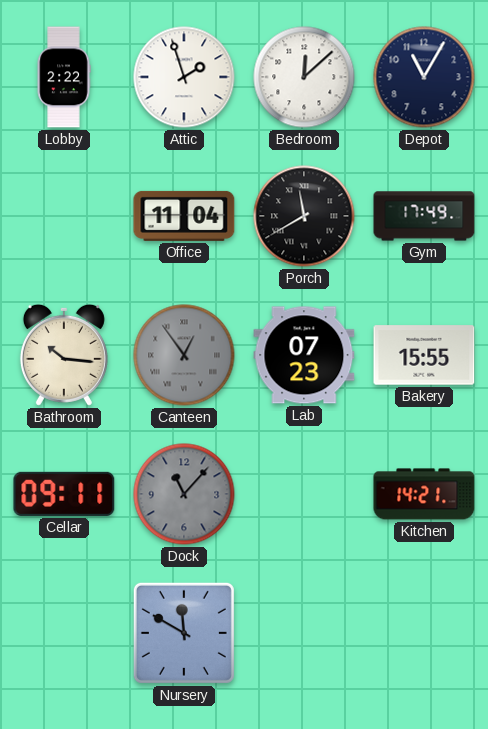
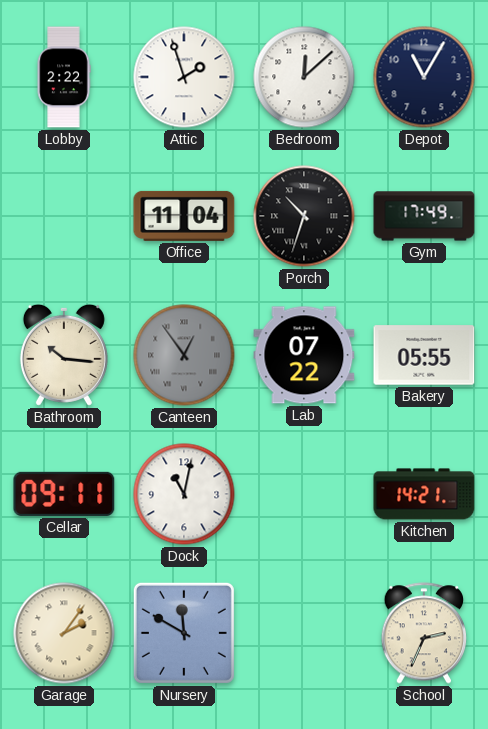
Porch: 11:40 -> 10:33
Lab: 07:23 -> 07:22
Bakery: 15:55 -> 05:55
Dock: 11:07 -> 11:02
Dock dial: grey -> white
Garage: none -> 2:06
School: none -> 2:34
